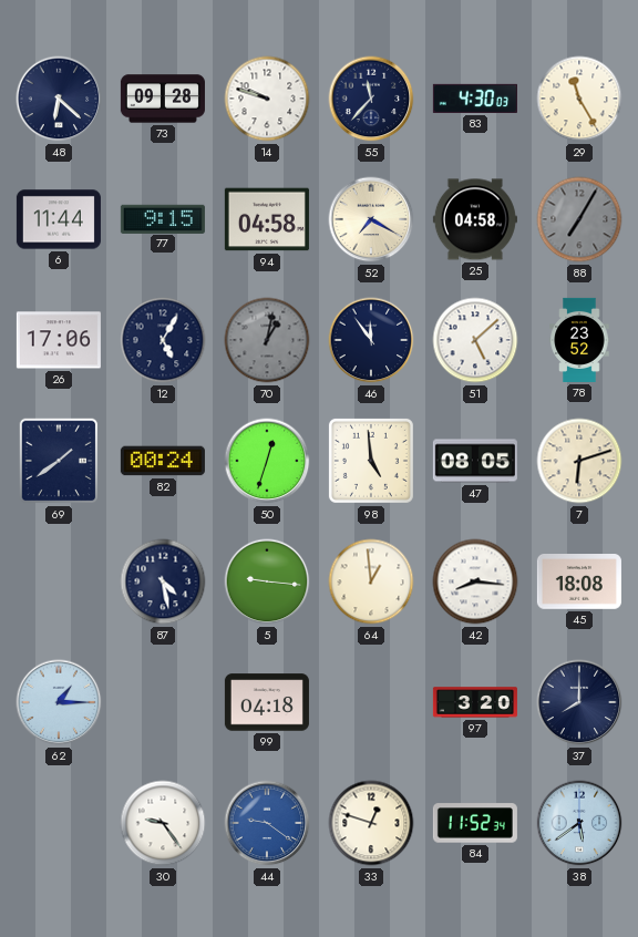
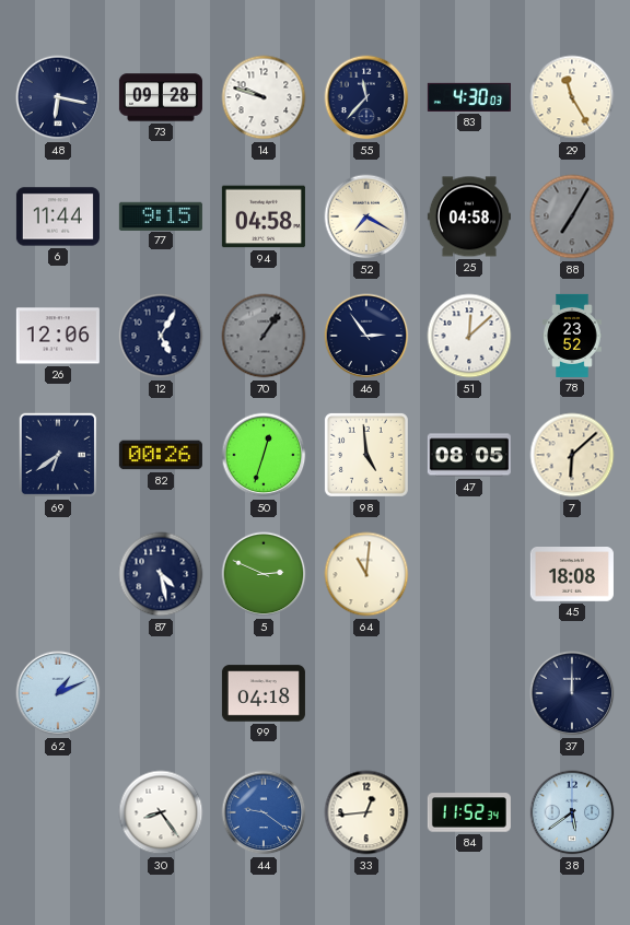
48: 6:22 -> 6:17
26: 17:06 -> 12:06
70: 1:02 -> 1:06
46: 11:54 -> 2:54
51: 5:08 -> 12:08
69: 1:39 -> 6:39
82: 00:24 -> 00:26
7: 6:12 -> 6:08
5: 9:16 -> 2:49
64: 12:59 -> 11:01
42: 8:16 -> none
62: 1:15 -> 1:11
97: 3:20 -> none
37: 8:00 -> 12:00
30: 9:24 -> 8:24
33: 12:48 -> 12:44
